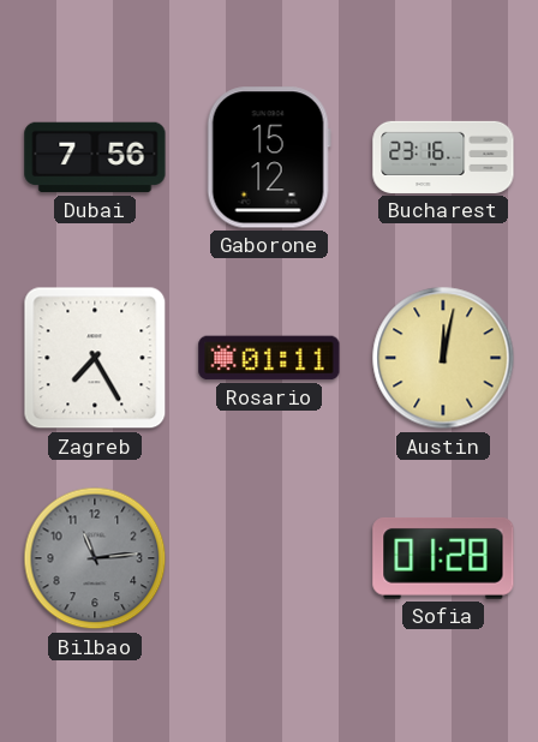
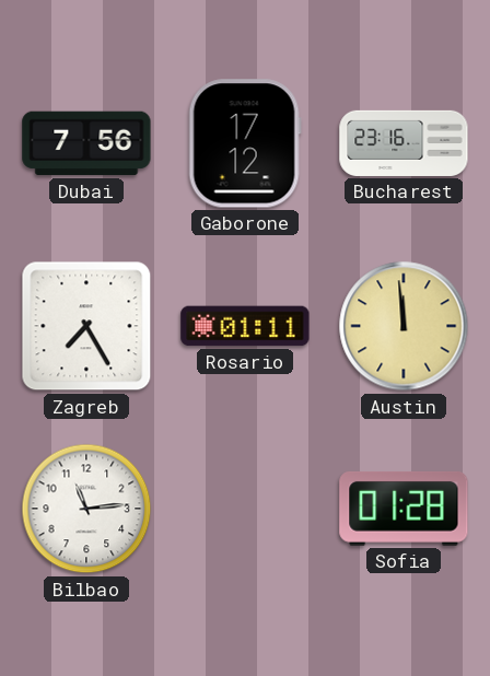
Gaborone: 15:12 -> 17:12
Austin: 12:02 -> 11:59
Bilbao dial: grey -> white
